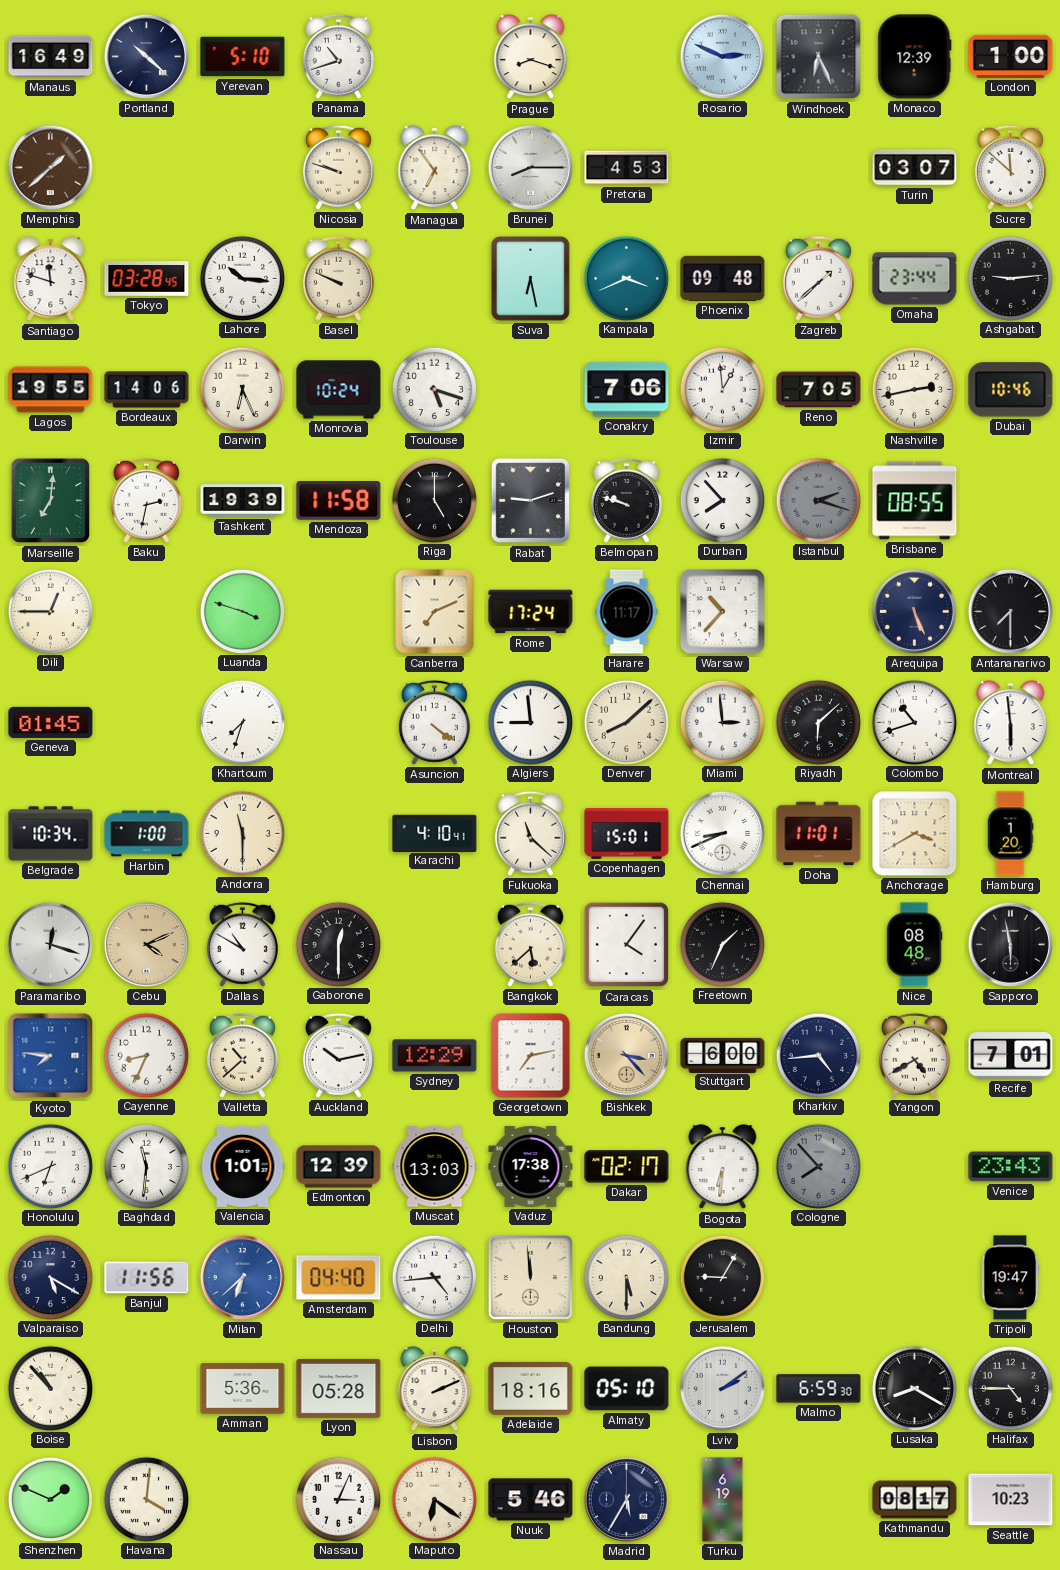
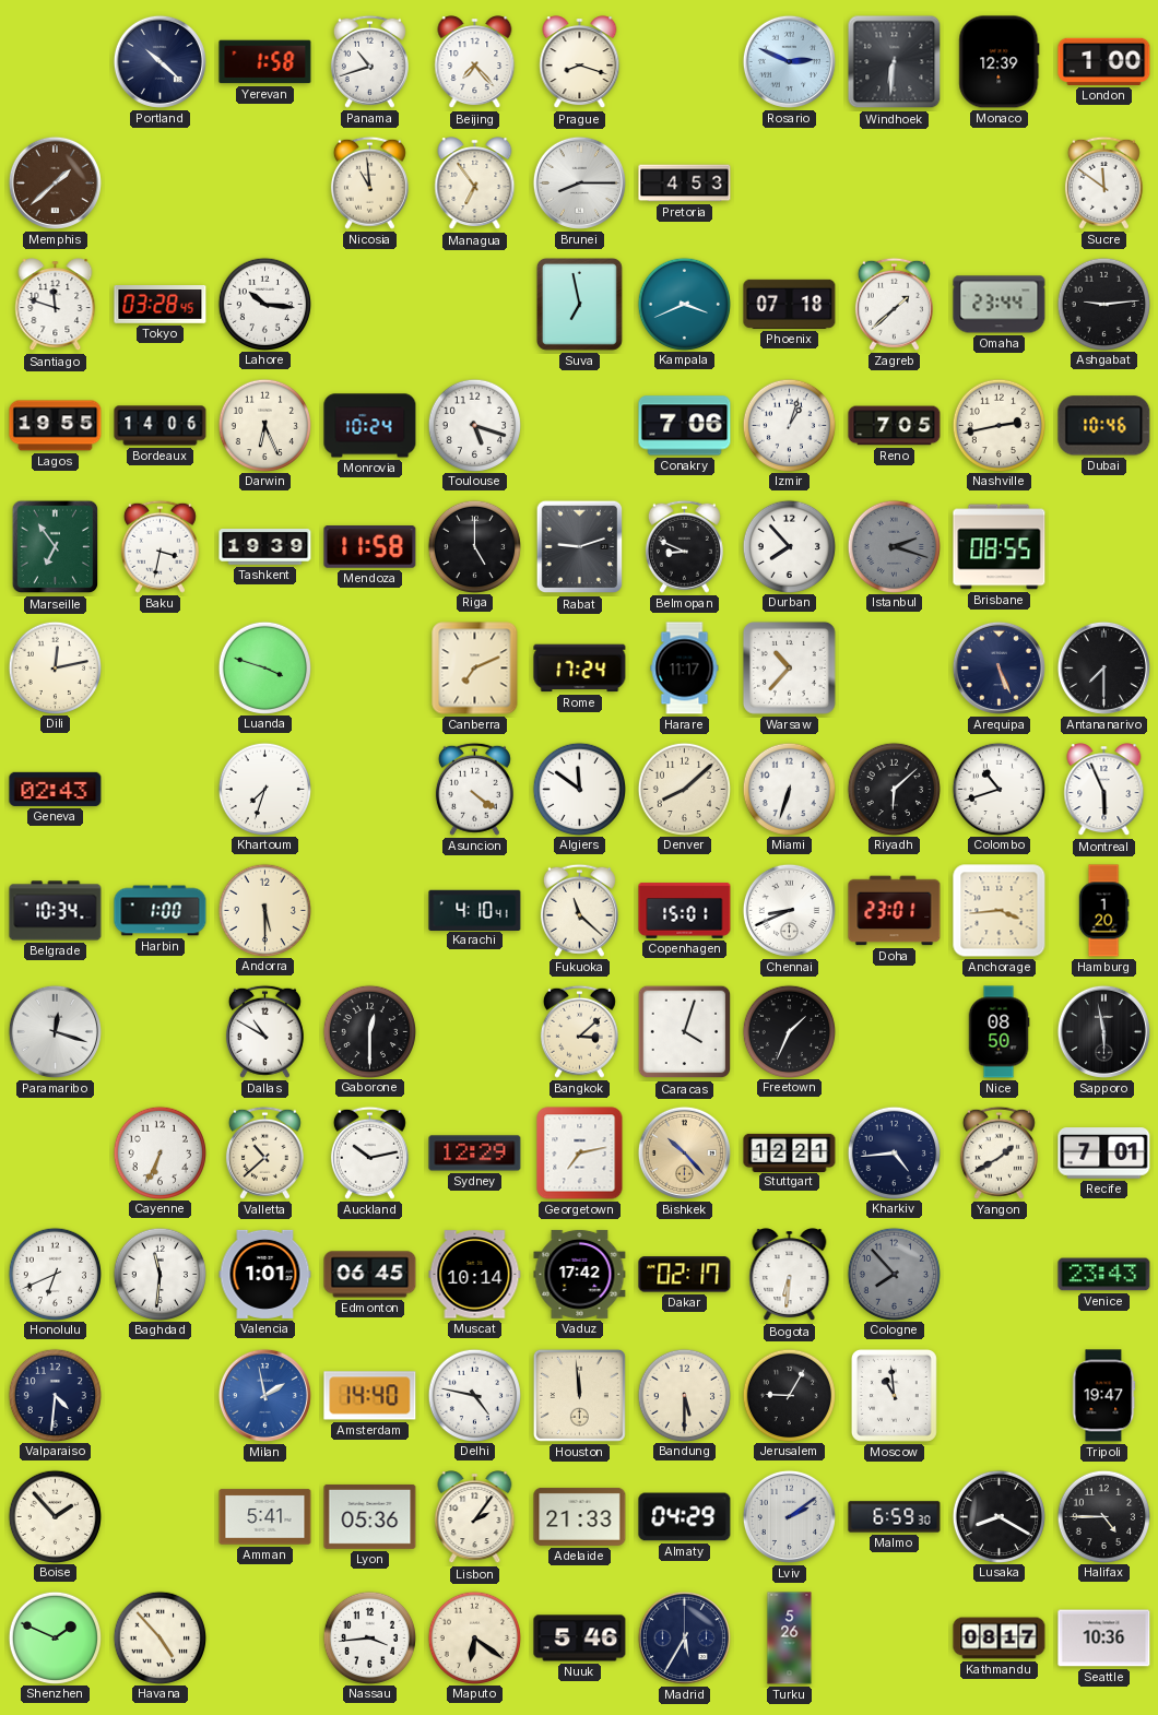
Manaus: 16:49 -> none
Yerevan: 5:10 -> 1:58
Beijing: none -> 7:23
Windhoek: 6:26 -> 6:31
Nicosia: 9:48 -> 10:59
Turin: 03:07 -> none
Sucre: 11:52 -> 11:51
Basel: 9:49 -> none
Suva: 6:28 -> 6:58
Phoenix: 09:48 -> 07:18
Izmir: 12:59 -> 1:03
Marseille: 7:01 -> 6:54
Baku: 2:32 -> 3:32
Belmopan: 9:48 -> 8:49
Dili: 12:45 -> 12:13
Geneva: 01:45 -> 02:43
Algiers: 8:59 -> 11:51
Miami: 2:59 -> 6:33
Montreal: 5:59 -> 5:56
Andorra: 11:30 -> 5:30
Doha: 11:01 -> 23:01
Anchorage: 3:40 -> 3:44
Cebu: 4:11 -> none
Bangkok: 5:38 -> 3:08
Caracas: 4:06 -> 4:03
Nice: 08:48 -> 08:50
Kyoto: 7:46 -> none
Cayenne: 8:34 -> 6:34
Bishkek: 3:23 -> 10:23
Stuttgart: 6:00 -> 12:21
Yangon: 4:40 -> 1:40
Edmonton: 12:39 -> 06:45
Muscat: 13:03 -> 10:14
Vaduz: 17:38 -> 17:42
Valparaiso: 5:20 -> 4:31
Banjul: 11:56 -> none
Milan: 6:38 -> 1:58
Amsterdam: 04:40 -> 14:40
Delhi: 4:44 -> 4:47
Moscow: none -> 10:59
Boise: 10:53 -> 1:53
Amman: 5:36 -> 5:41
Lyon: 05:28 -> 05:36
Lisbon: 2:11 -> 2:06
Adelaide: 18:16 -> 21:33
Almaty: 05:10 -> 04:29
Havana: 4:01 -> 4:53
Nassau: 3:04 -> 3:44
Turku: 6:19 -> 5:26
Seattle: 10:23 -> 10:36
